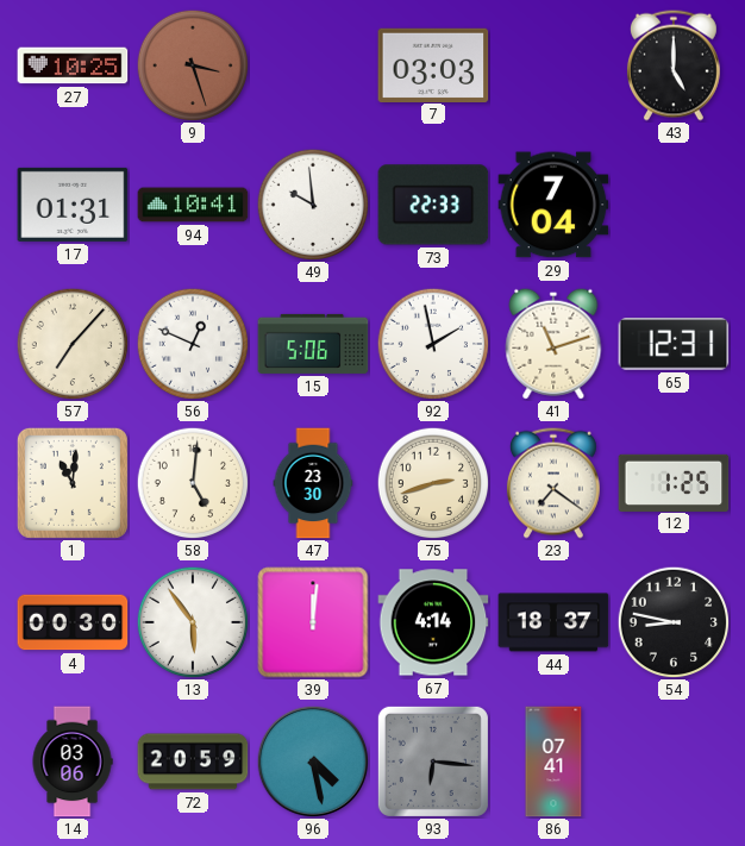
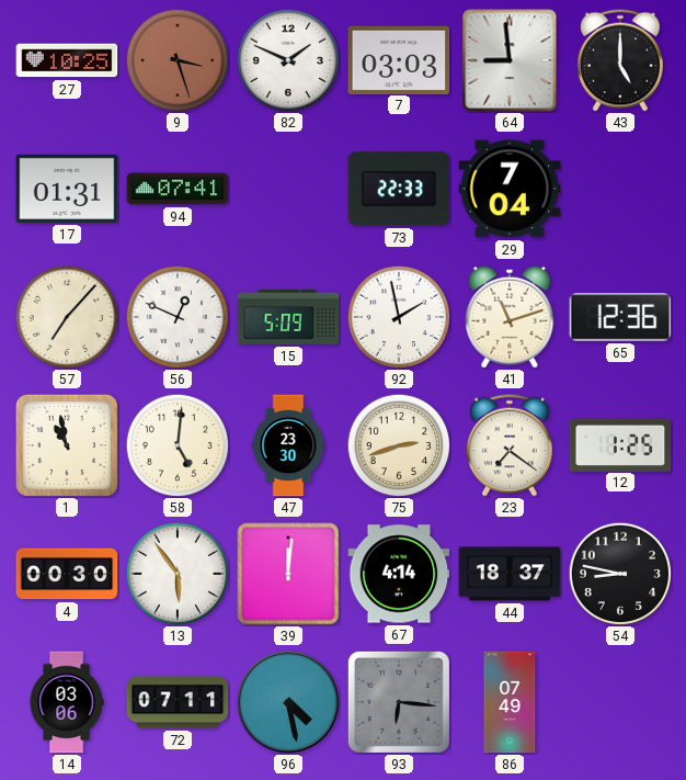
82: none -> 1:49
64: none -> 8:59
94: 10:41 -> 07:41
49: 9:59 -> none
15: 5:06 -> 5:09
65: 12:31 -> 12:36
1: 11:01 -> 10:58
72: 20:59 -> 07:11
86: 07:41 -> 07:49
